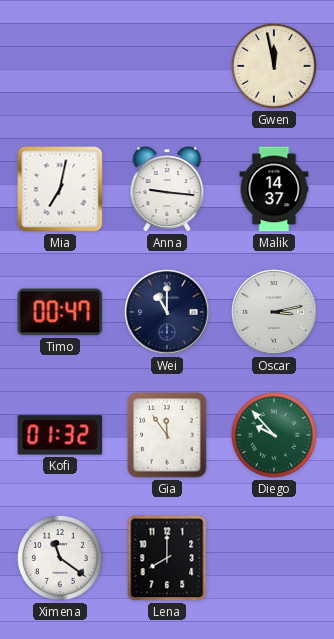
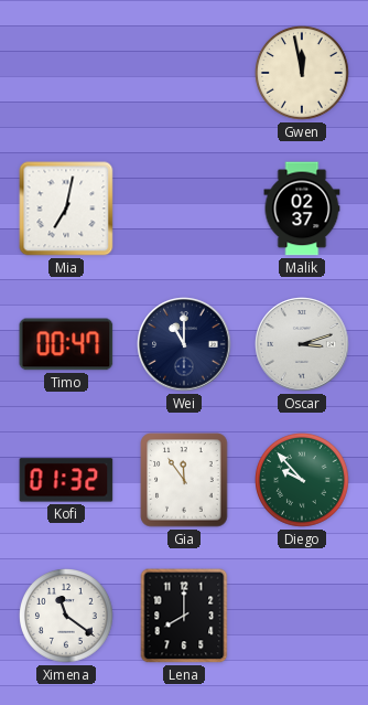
Anna: 9:16 -> none
Malik: 14:37 -> 02:37
Oscar: 3:13 -> 3:12
